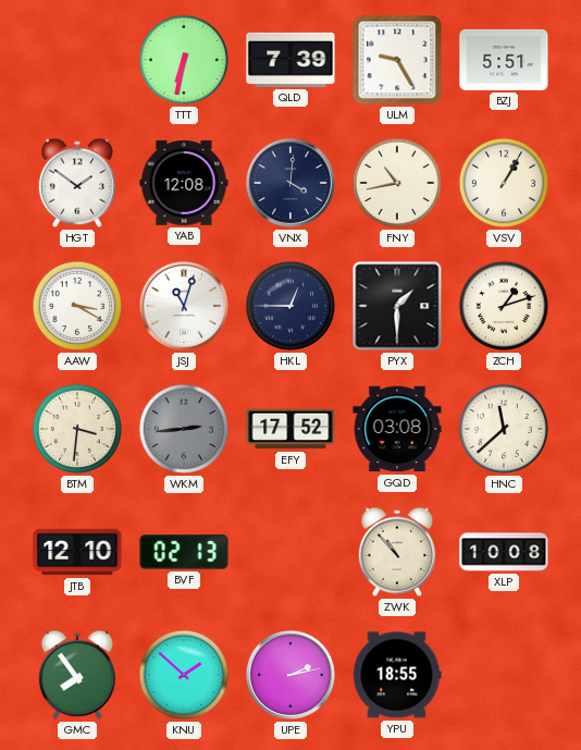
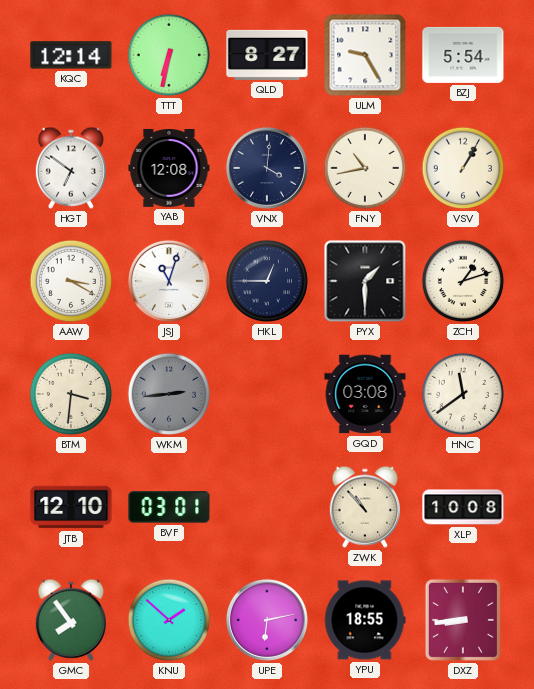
KQC: none -> 12:14
QLD: 7:39 -> 8:27
BZJ: 5:51 -> 5:54
HGT: 1:51 -> 6:51
EFY: 17:52 -> none
HNC: 11:38 -> 11:39
BVF: 02:13 -> 03:01
UPE: 2:13 -> 6:13
DXZ: none -> 8:44
